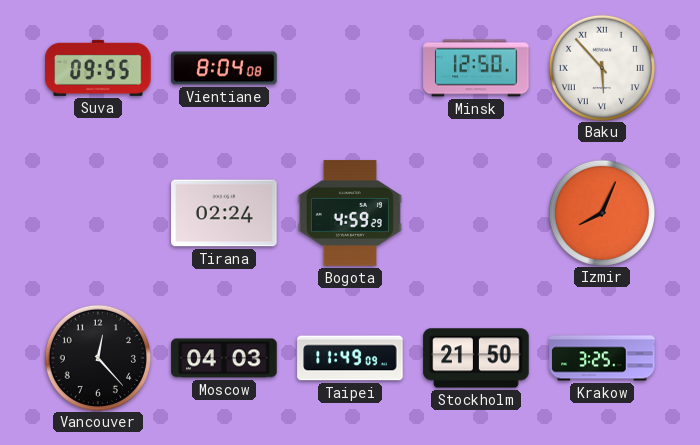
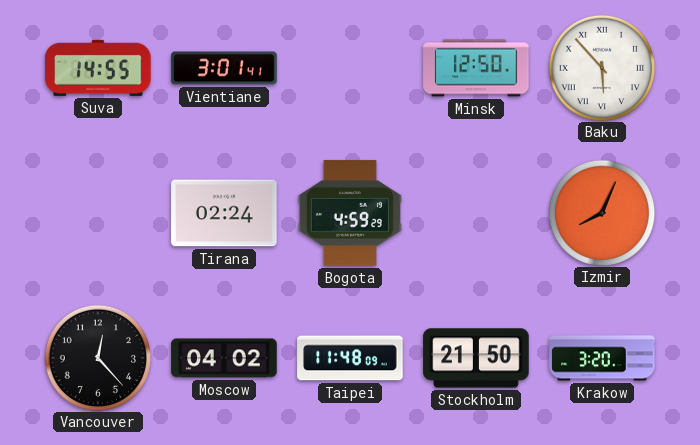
Suva: 09:55 -> 14:55
Vientiane: 8:04 -> 3:01
Moscow: 04:03 -> 04:02
Taipei: 11:49 -> 11:48
Krakow: 3:25 -> 3:20
